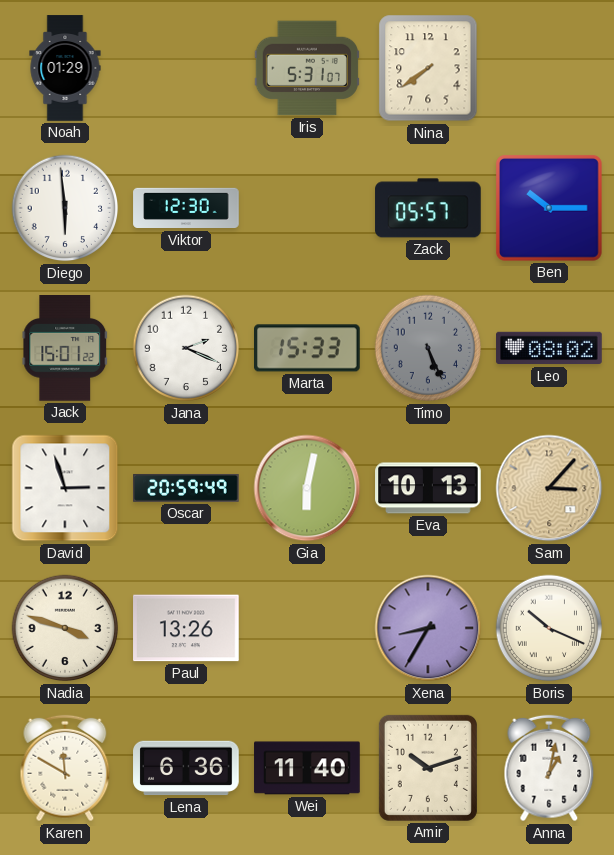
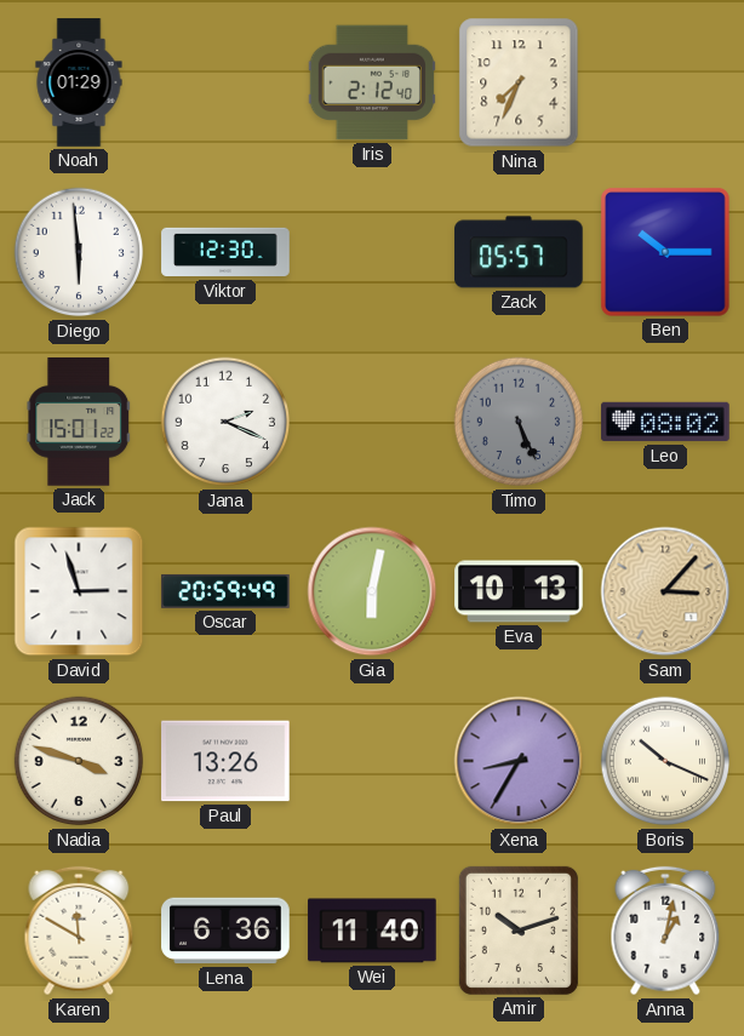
Iris: 5:31 -> 2:12
Nina: 7:39 -> 7:34
Marta: 15:33 -> none
